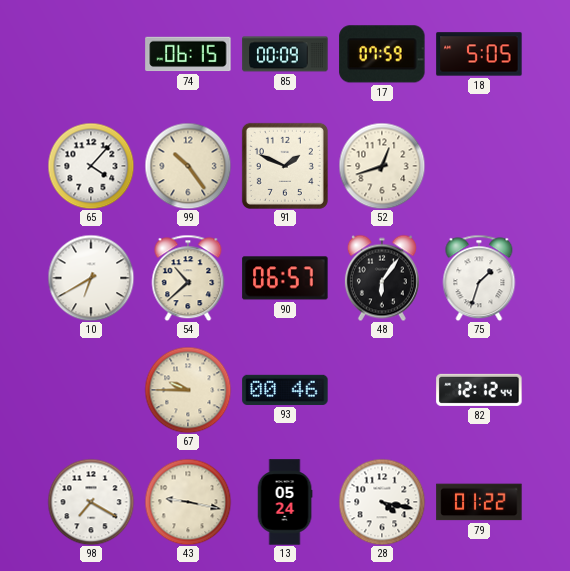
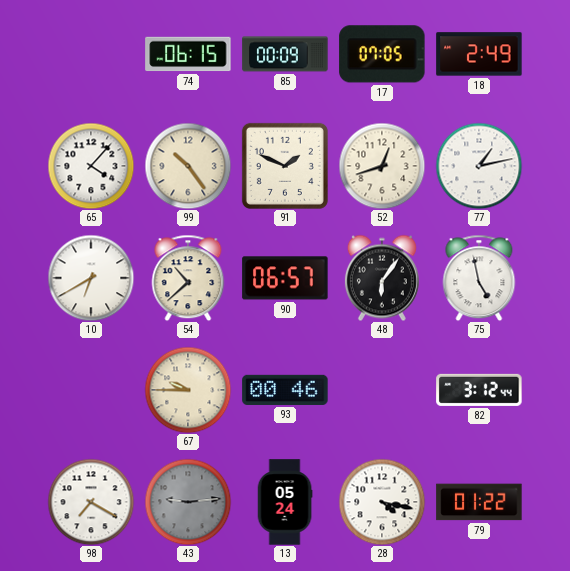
17: 07:59 -> 07:05
18: 5:05 -> 2:49
77: none -> 1:13
75: 1:33 -> 4:58
82: 12:12 -> 3:12
43: 9:17 -> 9:14
43 dial: cream -> grey
